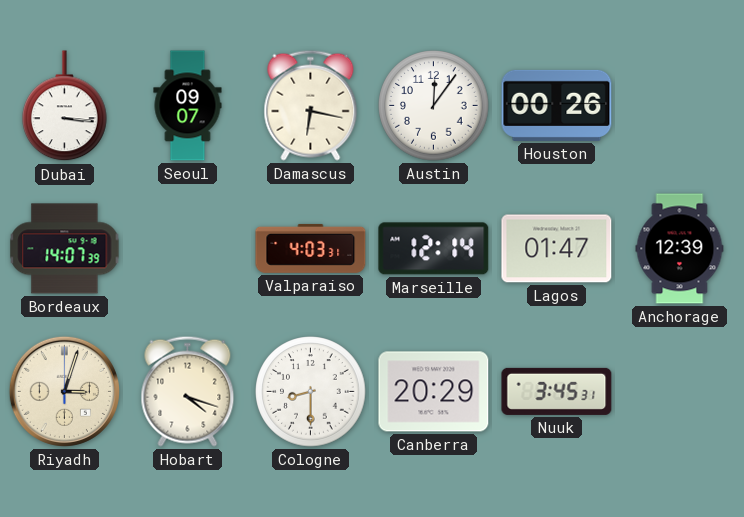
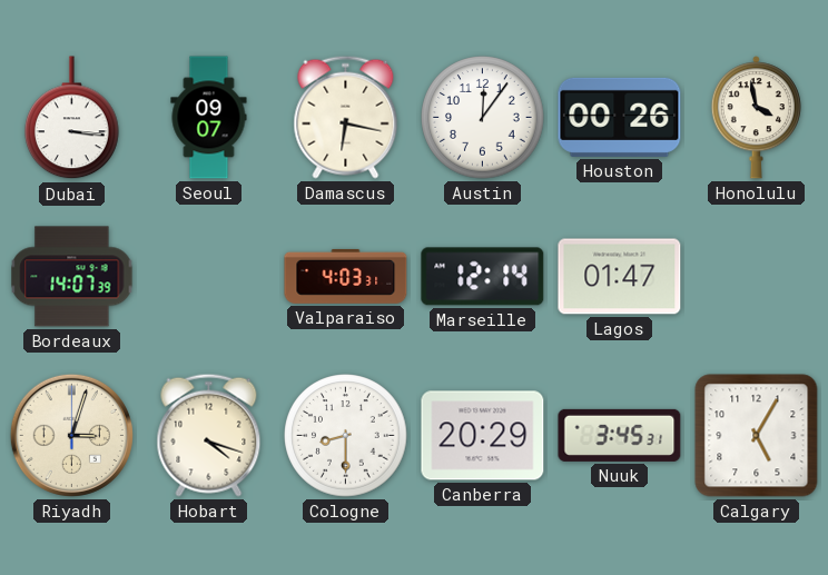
Honolulu: none -> 3:58
Anchorage: 12:39 -> none
Calgary: none -> 5:05
